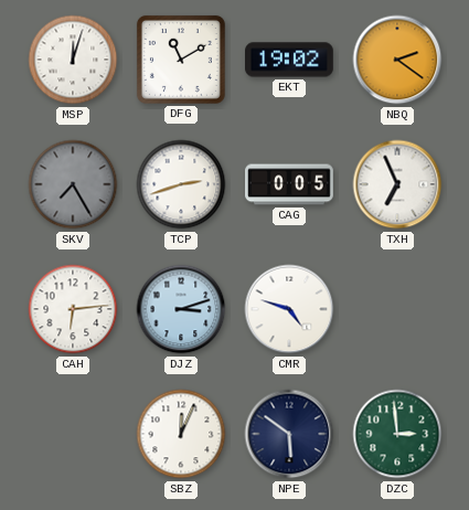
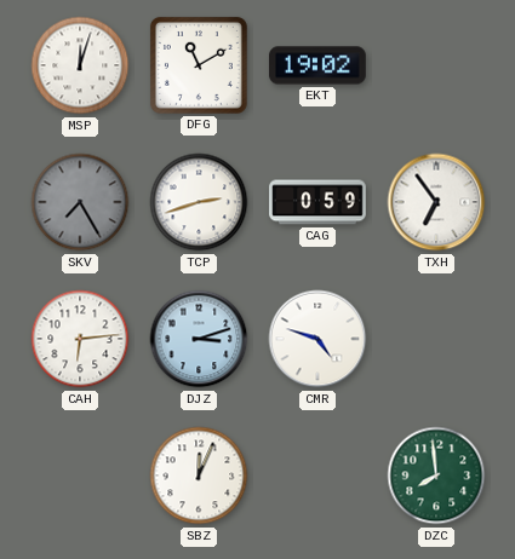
NBQ: 2:21 -> none
CAG: 0:05 -> 0:59
TXH: 6:56 -> 6:54
NPE: 5:51 -> none
DZC: 2:59 -> 7:59
